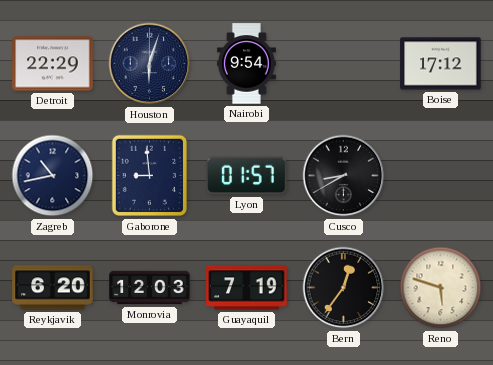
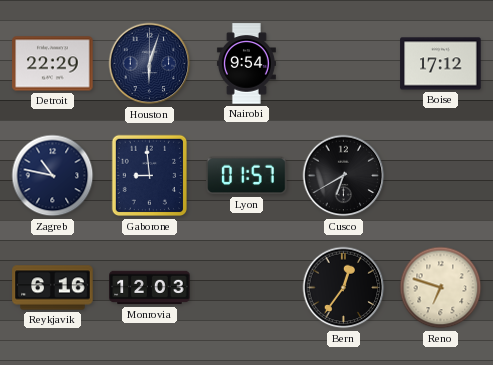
Zagreb: 10:43 -> 10:47
Cusco: 8:40 -> 6:40
Reykjavik: 6:20 -> 6:16
Guayaquil: 7:19 -> none
Reno: 5:48 -> 6:48
